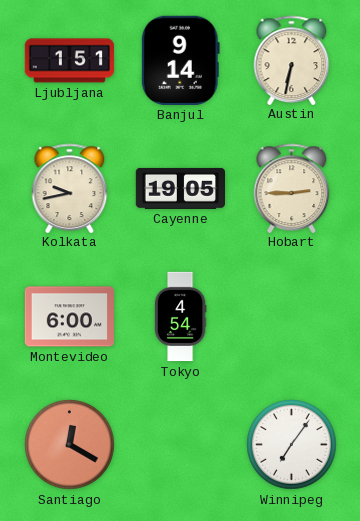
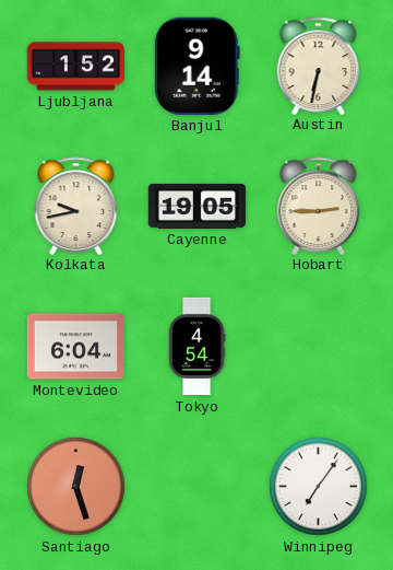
Ljubljana: 1:51 -> 1:52
Montevideo: 6:00 -> 6:04
Santiago: 12:20 -> 12:27
